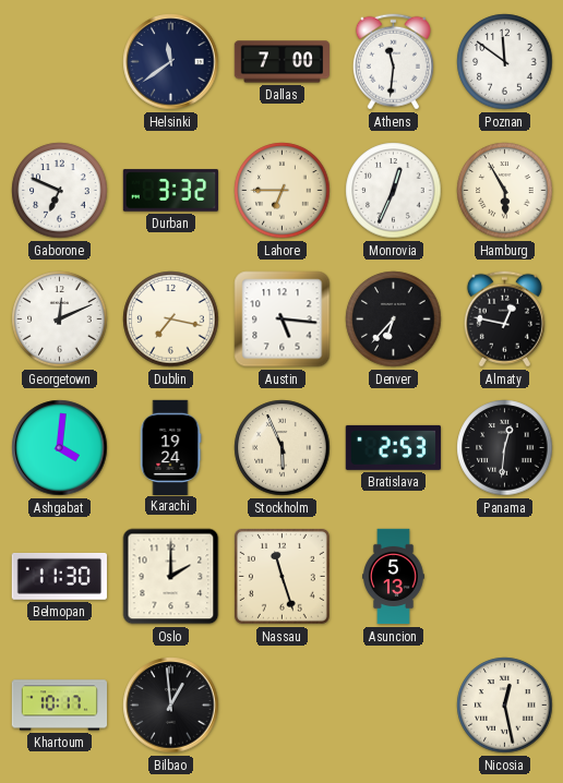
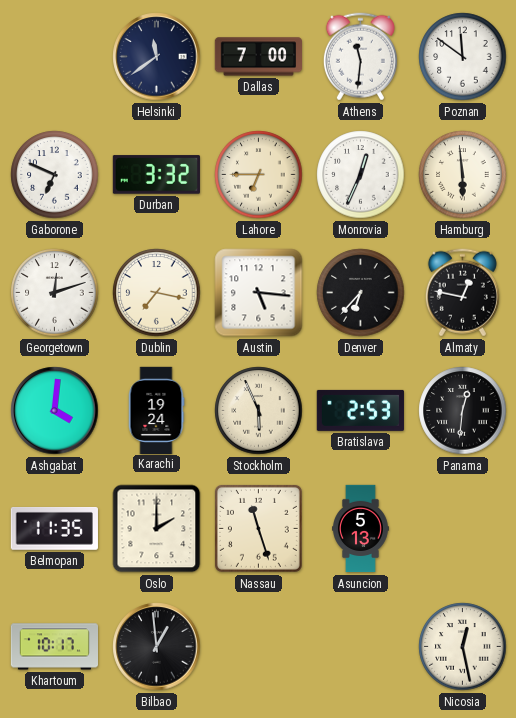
Hamburg: 5:55 -> 5:59
Georgetown: 12:11 -> 12:12
Belmopan: 11:30 -> 11:35
